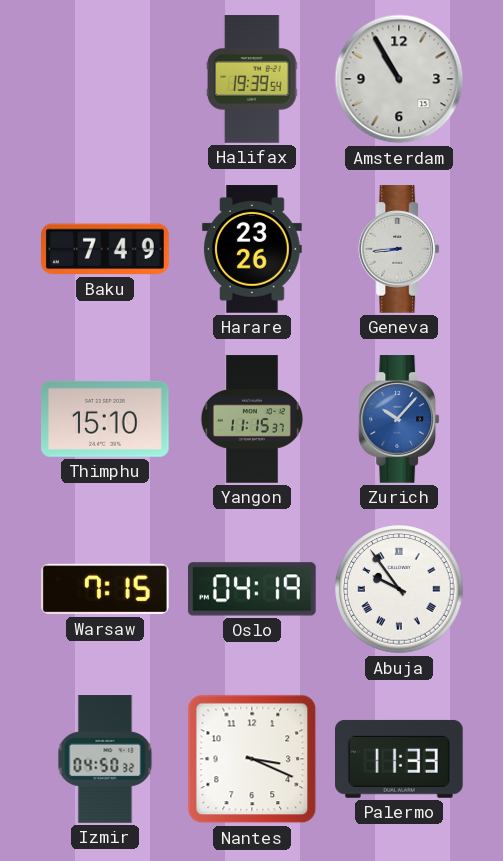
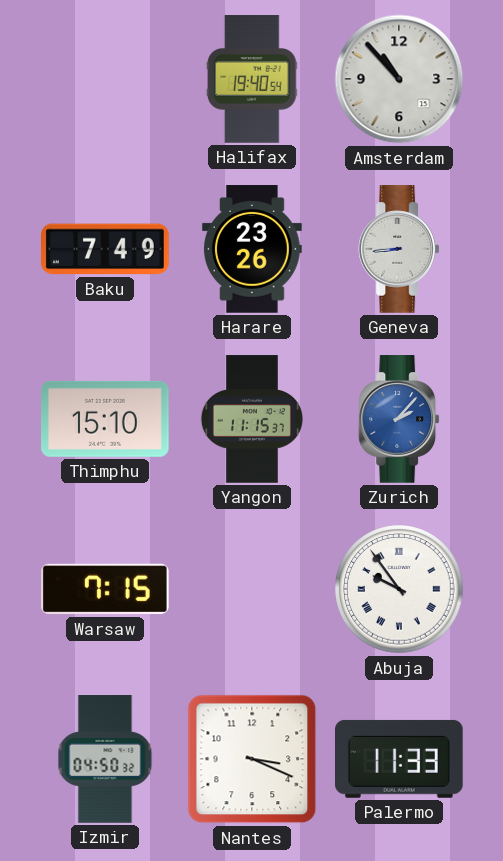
Halifax: 19:39 -> 19:40
Amsterdam: 10:55 -> 10:53
Zurich: 10:07 -> 2:07
Oslo: 04:19 -> none
